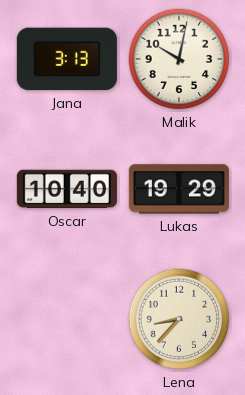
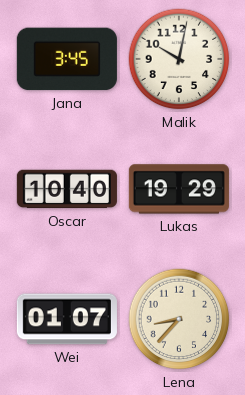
Jana: 3:13 -> 3:45
Wei: none -> 01:07
